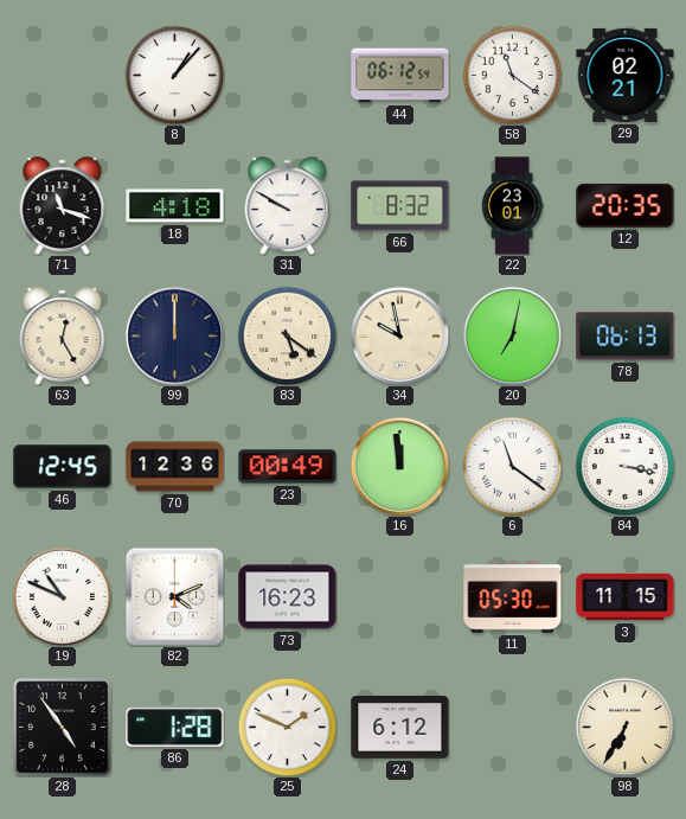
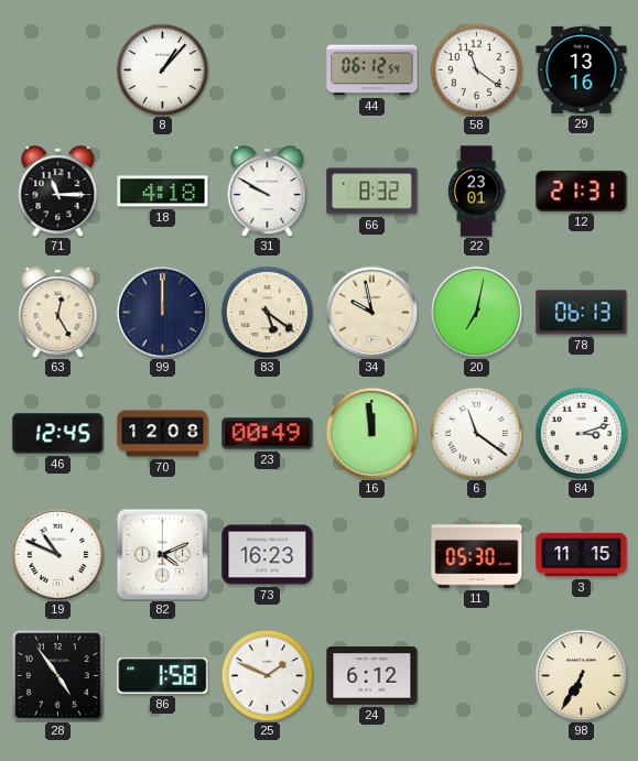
29: 02:21 -> 13:16
71: 11:18 -> 11:15
12: 20:35 -> 21:31
70: 12:36 -> 12:08
84: 3:17 -> 3:12
86: 1:28 -> 1:58
